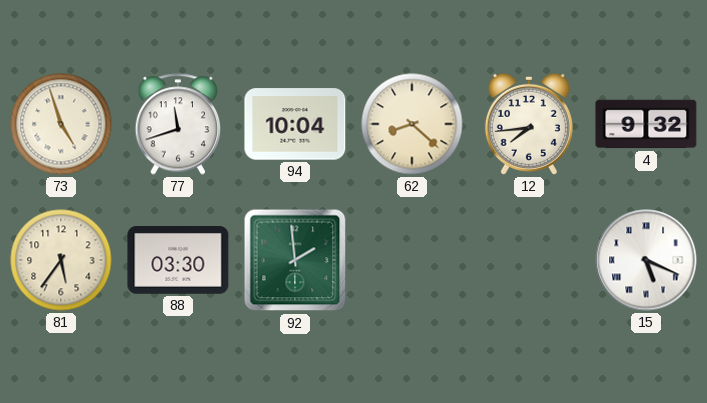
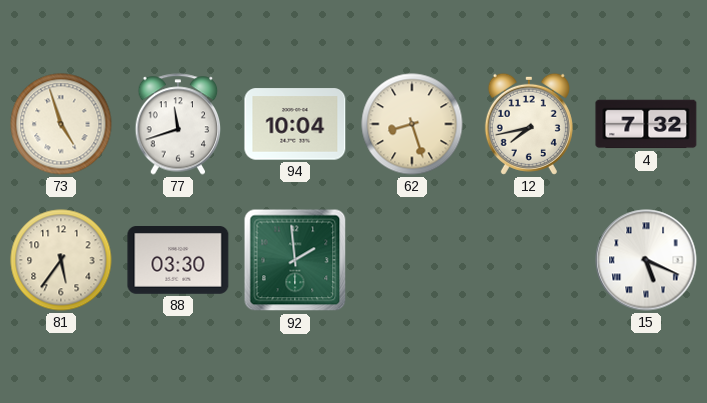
62: 8:22 -> 8:27
12: 7:44 -> 7:43
4: 9:32 -> 7:32
